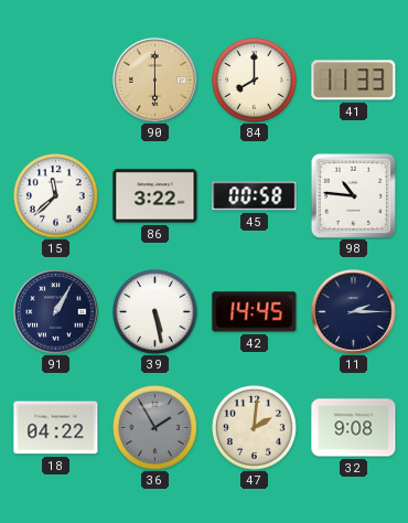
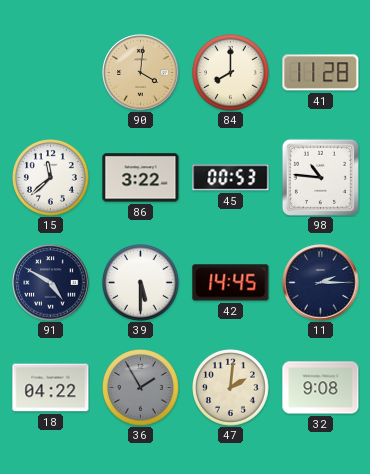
90: 6:00 -> 4:01
41: 11:33 -> 11:28
45: 00:58 -> 00:53
91: 1:05 -> 4:50
39: 5:28 -> 5:30
